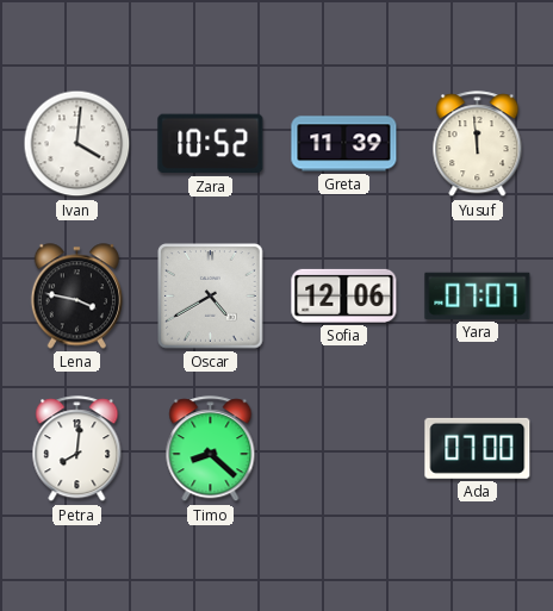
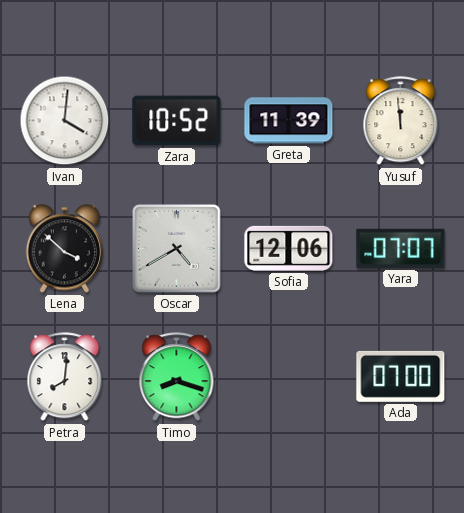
Lena: 3:47 -> 3:52
Timo: 8:22 -> 8:18
